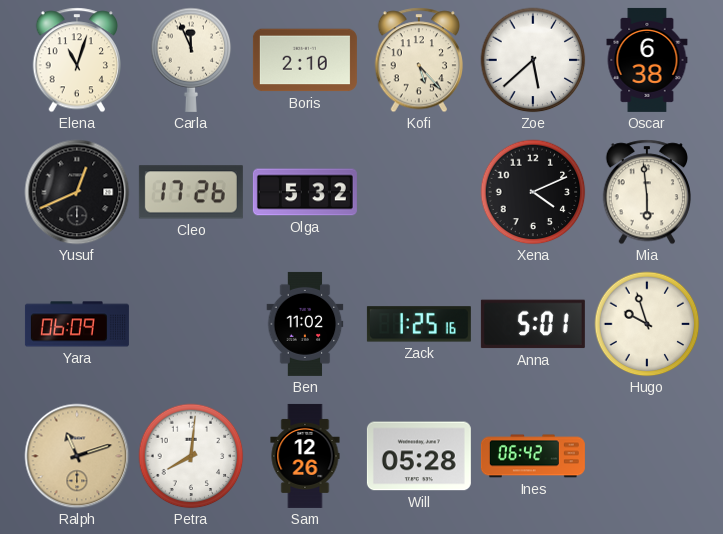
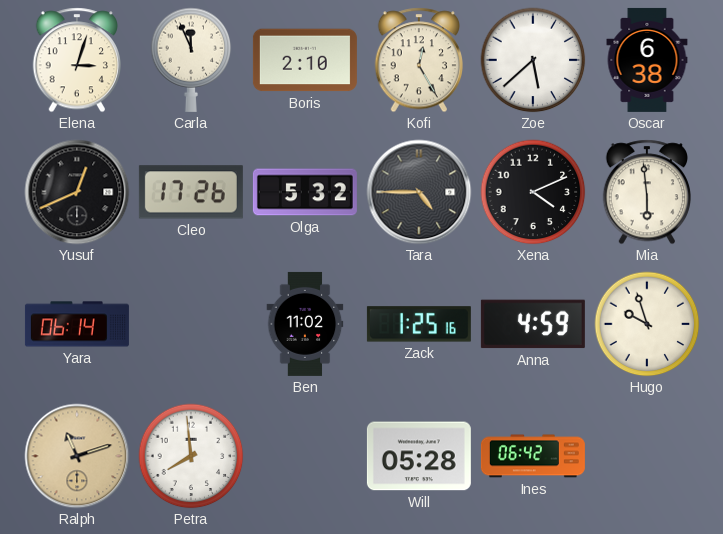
Elena: 11:03 -> 3:03
Kofi: 5:23 -> 12:25
Tara: none -> 4:45
Yara: 06:09 -> 06:14
Anna: 5:01 -> 4:59
Petra: 8:01 -> 7:59
Sam: 12:26 -> none
